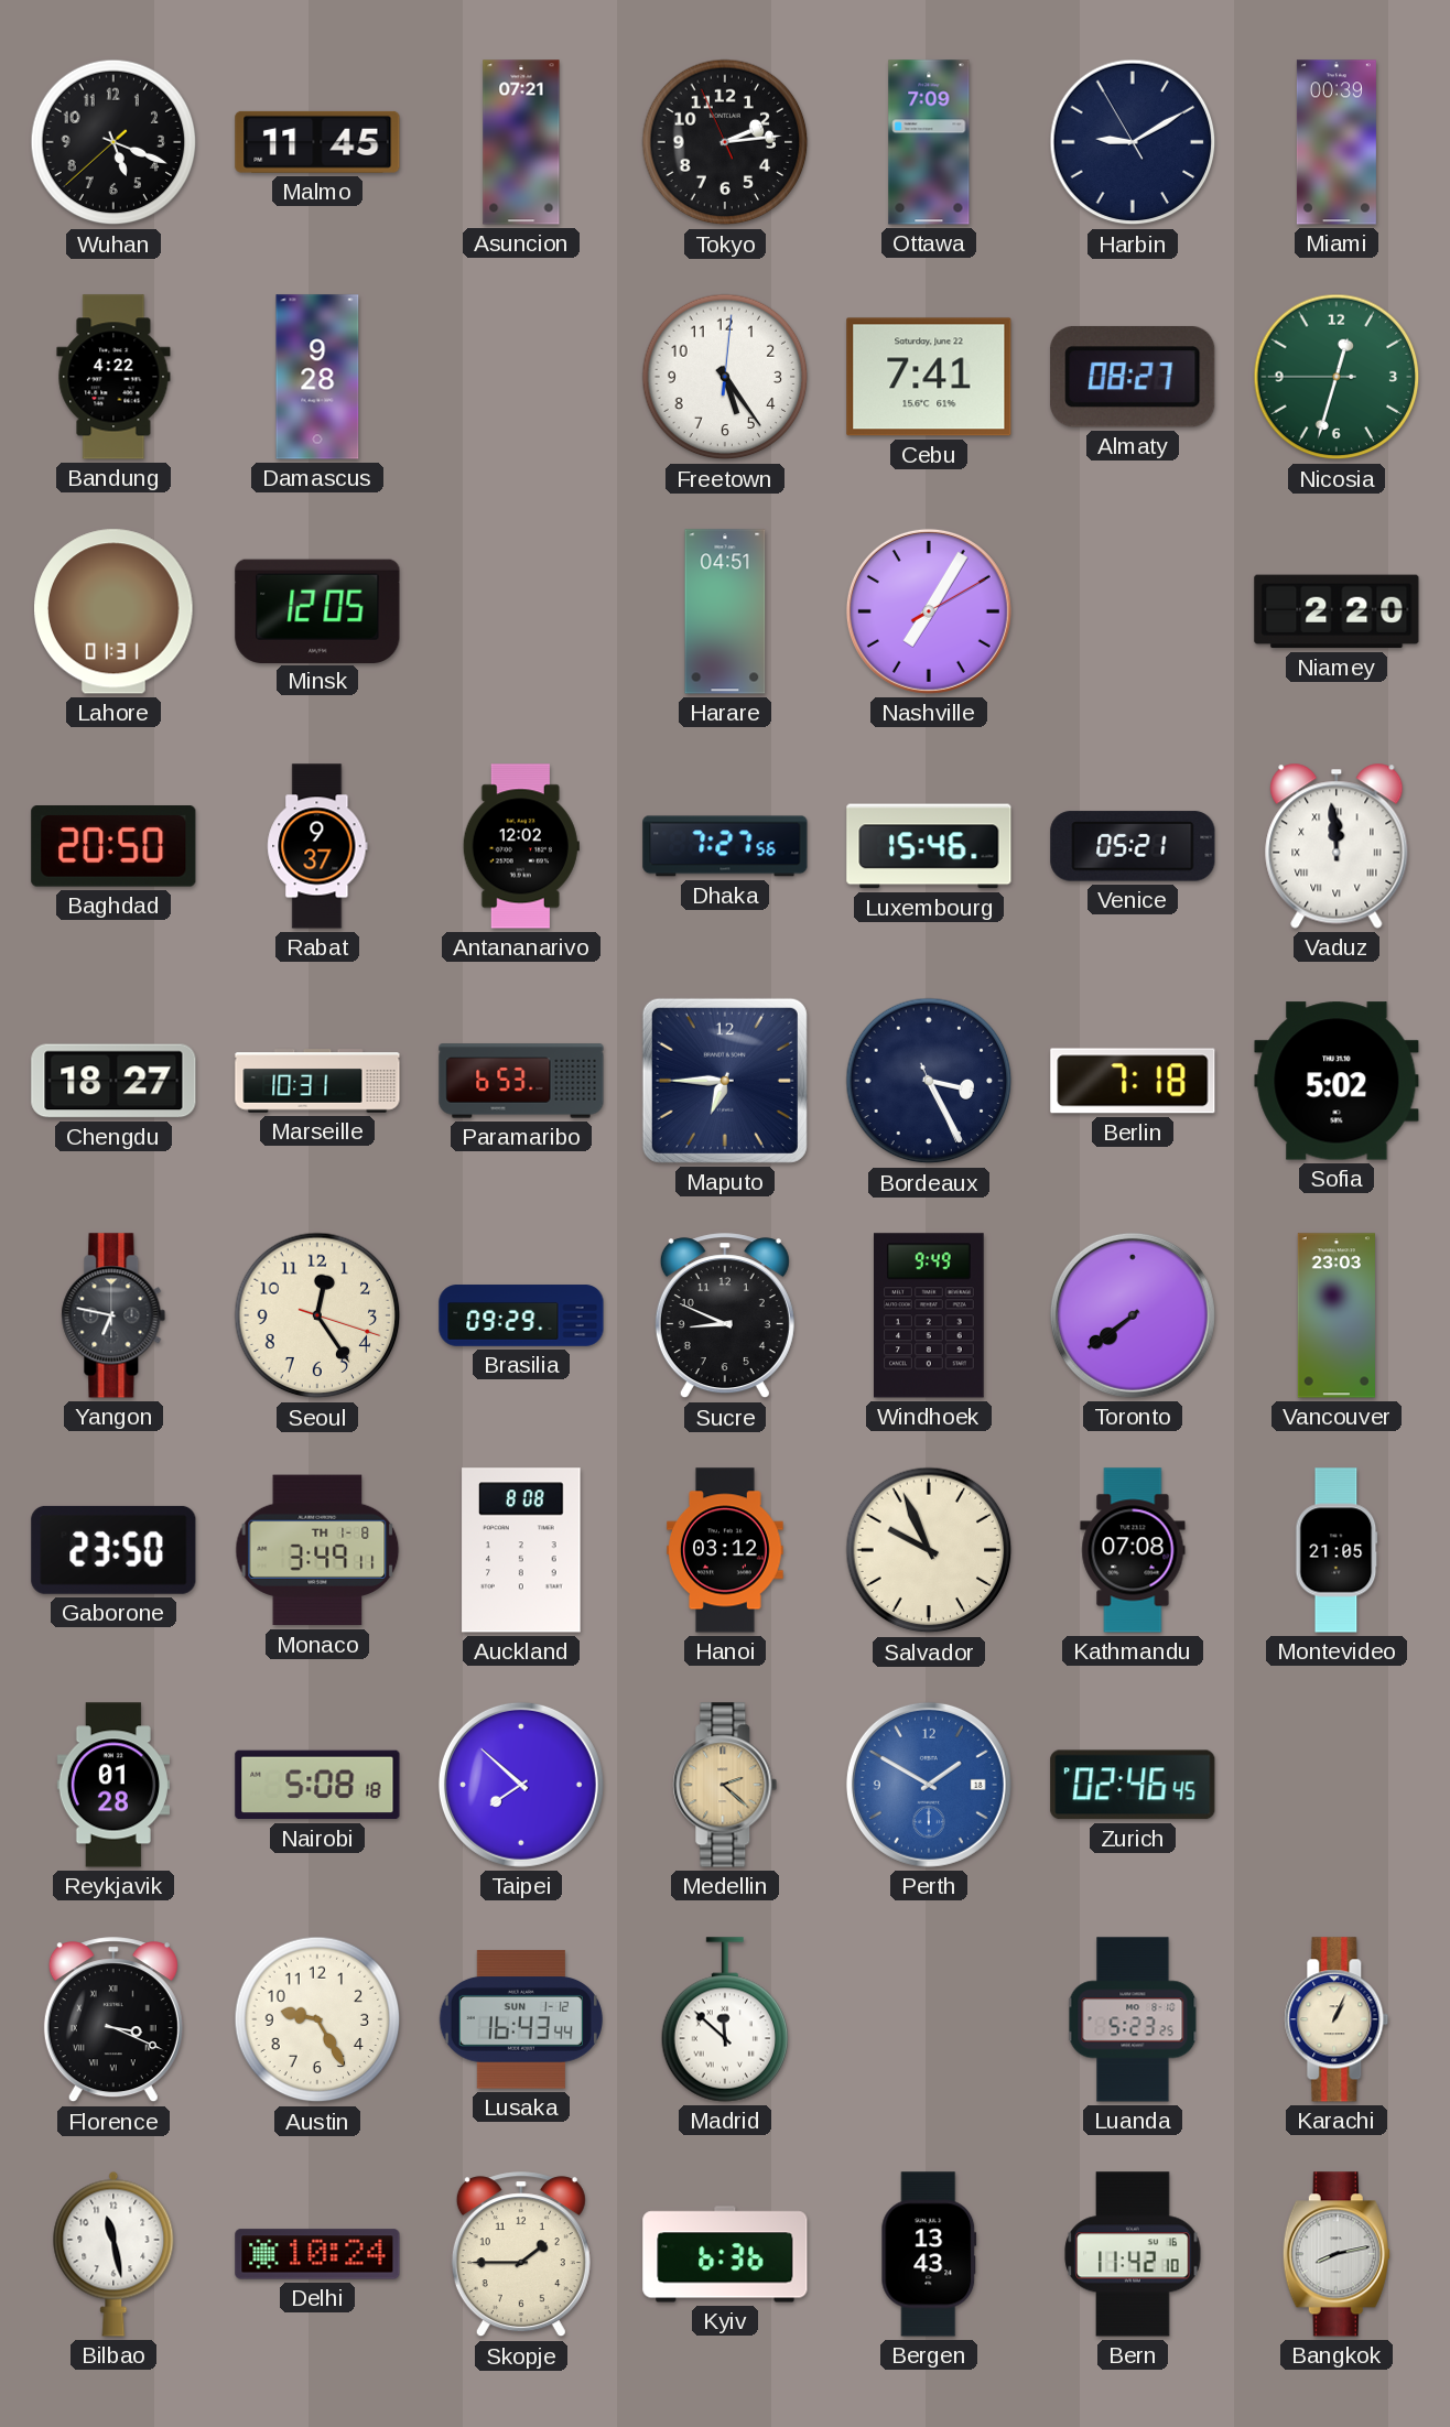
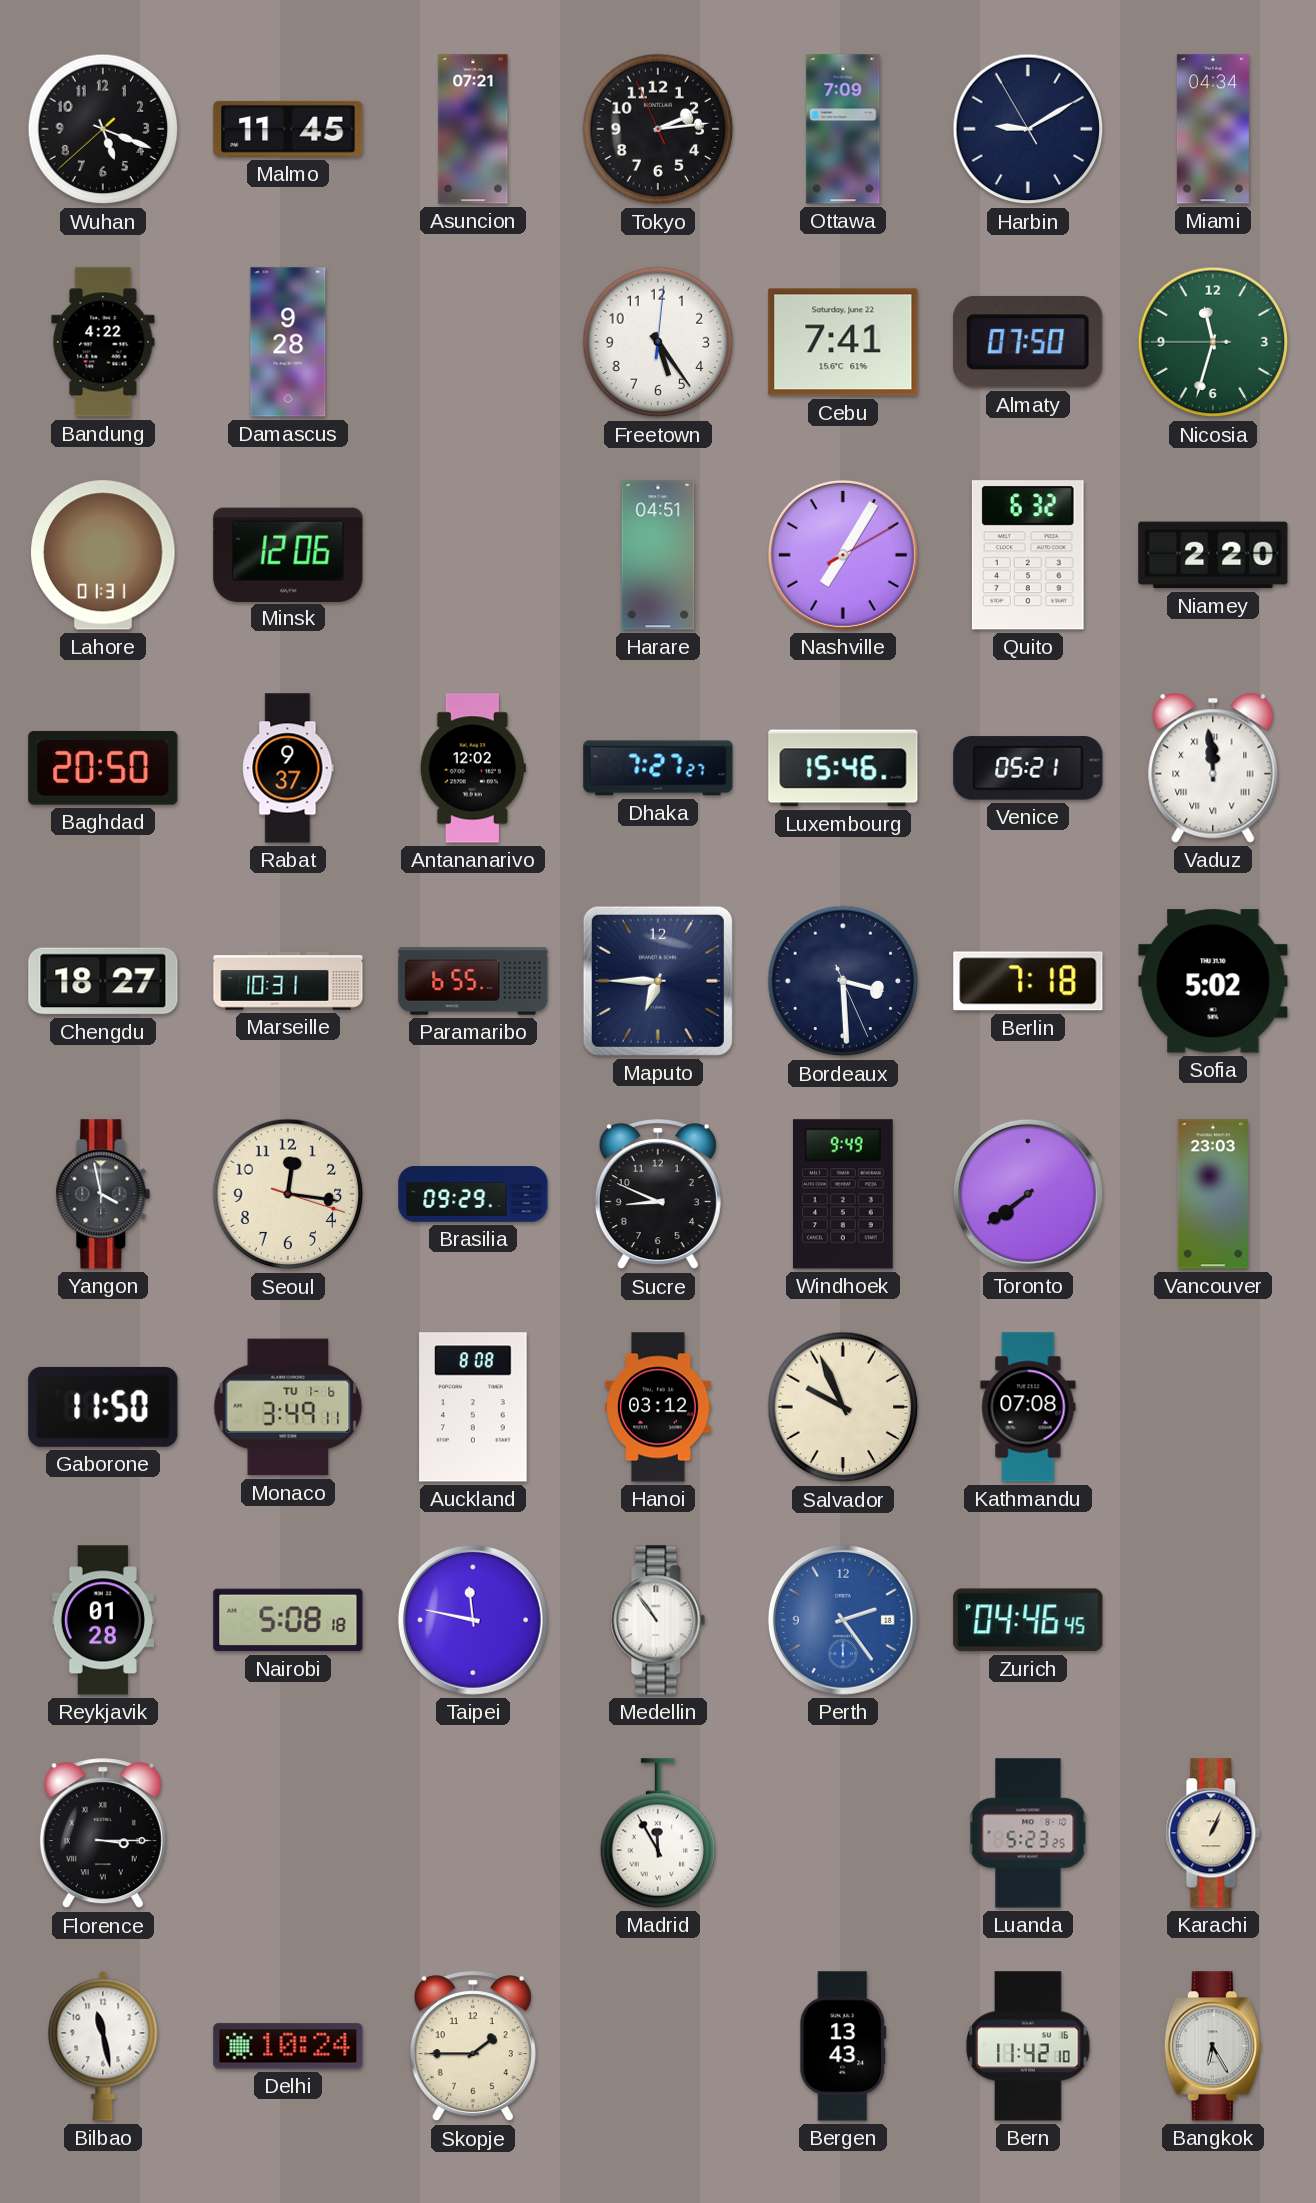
Miami: 00:39 -> 04:34
Almaty: 08:27 -> 07:50
Nicosia: 12:32 -> 11:32
Minsk: 12:05 -> 12:06
Quito: none -> 6:32
Dhaka: 7:27:56 -> 7:27:27
Paramaribo: 6:53 -> 6:55
Bordeaux: 3:25 -> 3:29
Yangon: 6:47 -> 3:58
Seoul: 12:24 -> 12:16
Gaborone: 23:50 -> 11:50
Monaco date: TH 1-8 -> TU 1-6
Montevideo: 21:05 -> none
Taipei: 7:52 -> 11:47
Medellin: 2:22 -> 10:54
Medellin dial: champagne -> white
Perth: 1:50 -> 2:24
Zurich: 02:46 -> 04:46
Florence: 3:19 -> 3:15
Austin: 9:25 -> none
Lusaka: 16:43 -> none
Madrid: 11:52 -> 11:55
Kyiv: 6:36 -> none
Bangkok: 8:13 -> 6:25
